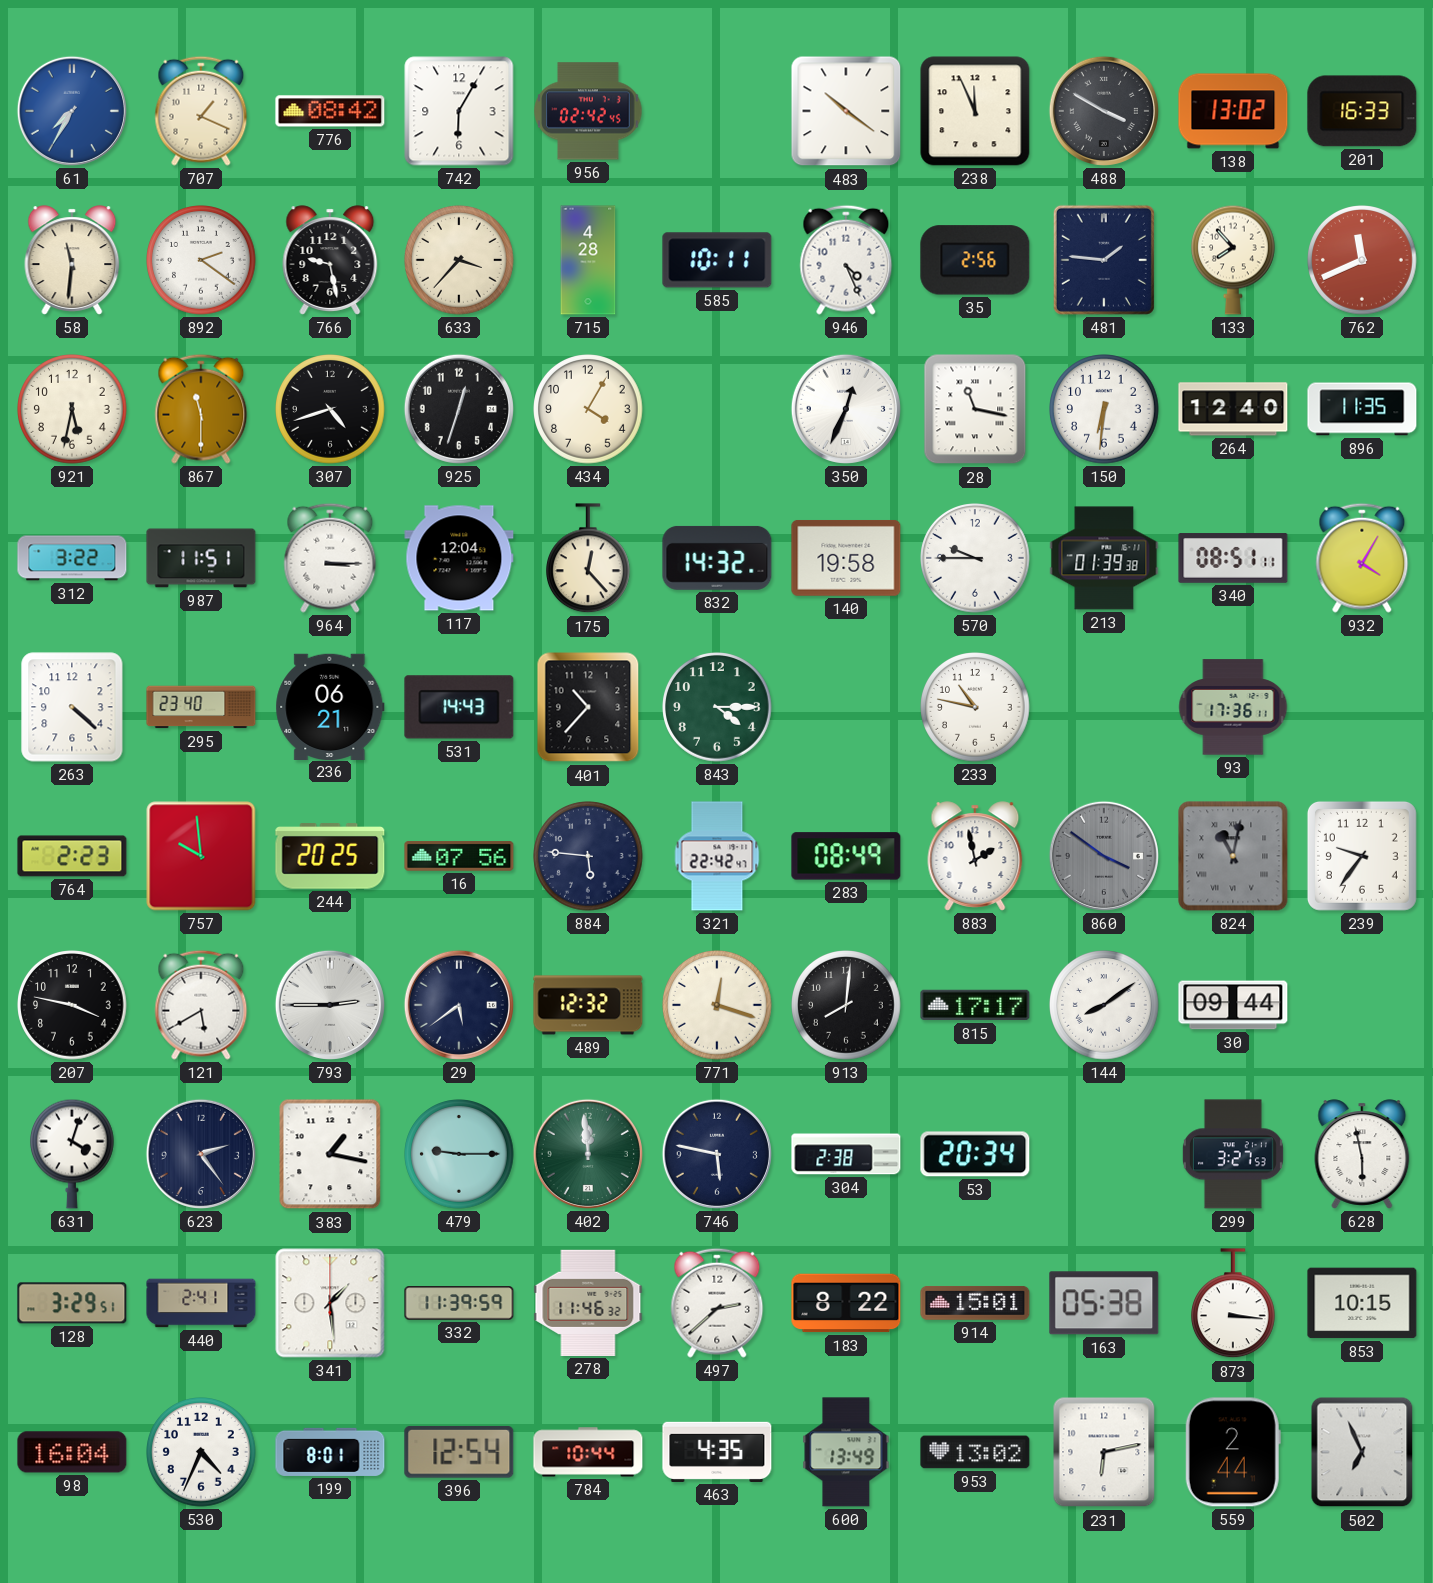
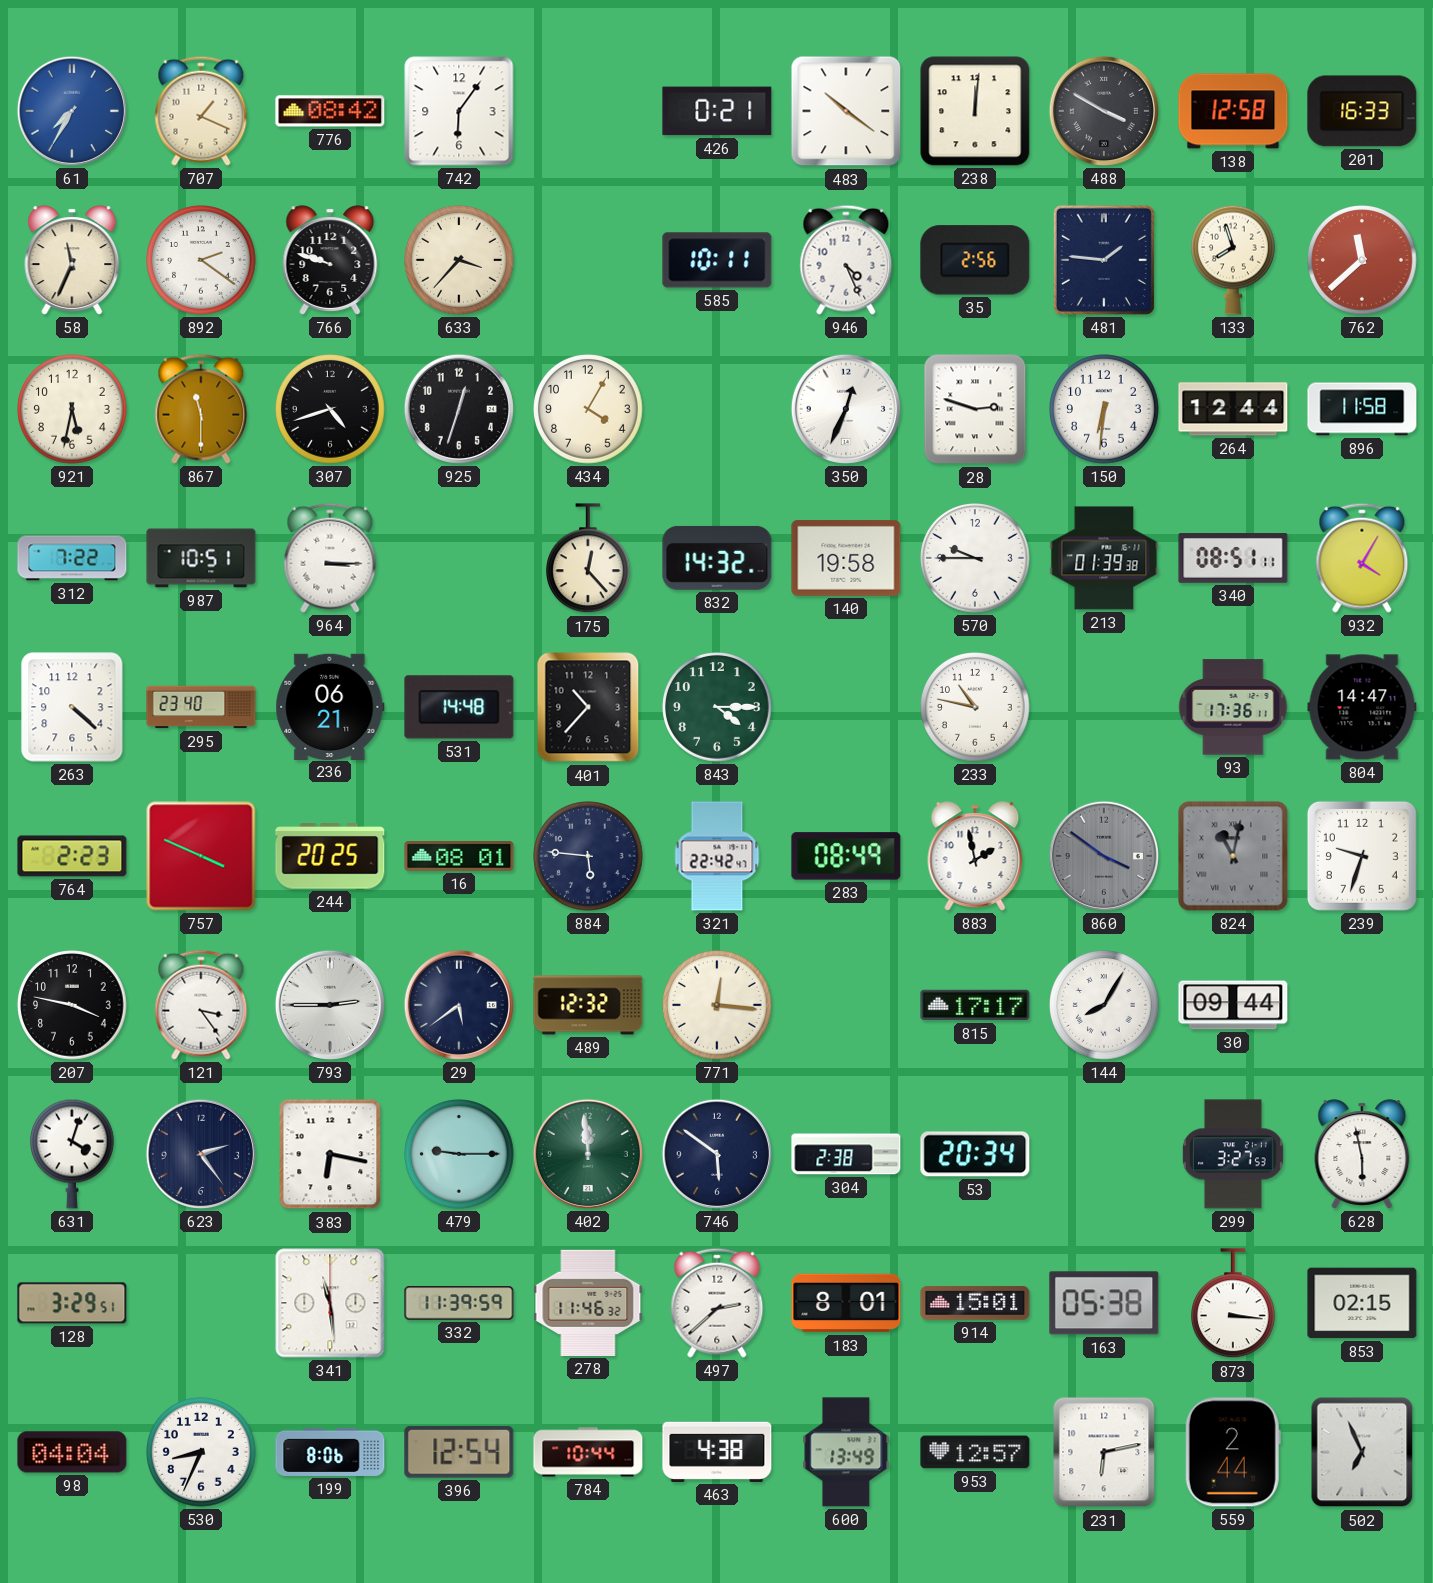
742: 6:05 -> 6:06
956: 02:42 -> none
426: none -> 0:21
238: 11:56 -> 12:01
138: 13:02 -> 12:58
58: 11:31 -> 11:34
766: 9:28 -> 9:48
715: 4:28 -> none
133: 7:53 -> 7:57
762: 11:41 -> 11:38
28: 11:17 -> 2:48
264: 12:40 -> 12:44
896: 11:35 -> 11:58
312: 3:22 -> 7:22
987: 11:51 -> 10:51
117: 12:04 -> none
531: 14:43 -> 14:48
804: none -> 14:47
757: 9:59 -> 3:49
16: 07:56 -> 08:01
239: 9:36 -> 9:33
121: 5:40 -> 3:24
771: 12:18 -> 12:16
913: 8:01 -> none
144: 8:09 -> 8:05
383: 1:17 -> 6:17
746: 5:47 -> 5:51
440: 2:41 -> none
341: 1:29 -> 11:29
183: 8:22 -> 8:01
853: 10:15 -> 02:15
98: 16:04 -> 04:04
530: 4:34 -> 8:34
199: 8:01 -> 8:06
463: 4:35 -> 4:38
953: 13:02 -> 12:57
